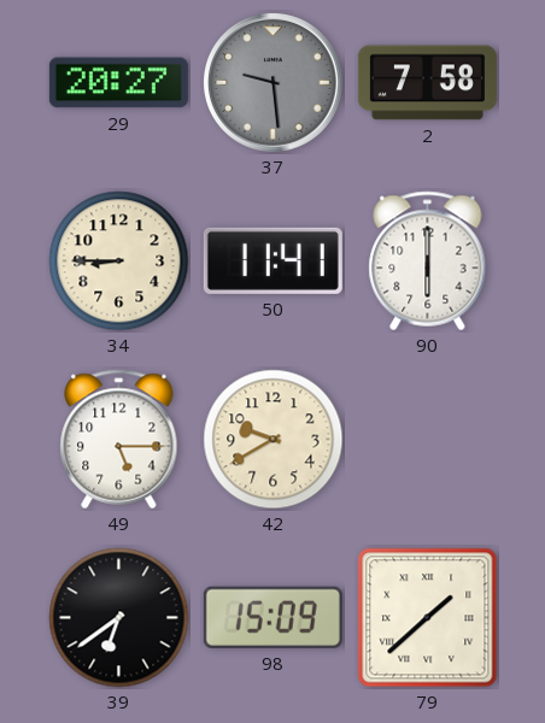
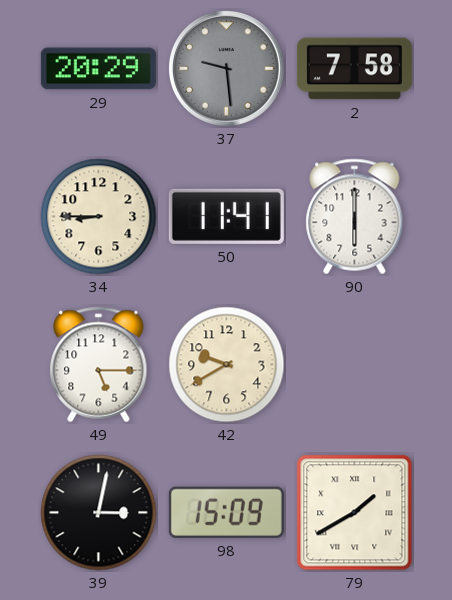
29: 20:27 -> 20:29
39: 6:39 -> 3:02
79: 1:38 -> 1:40
